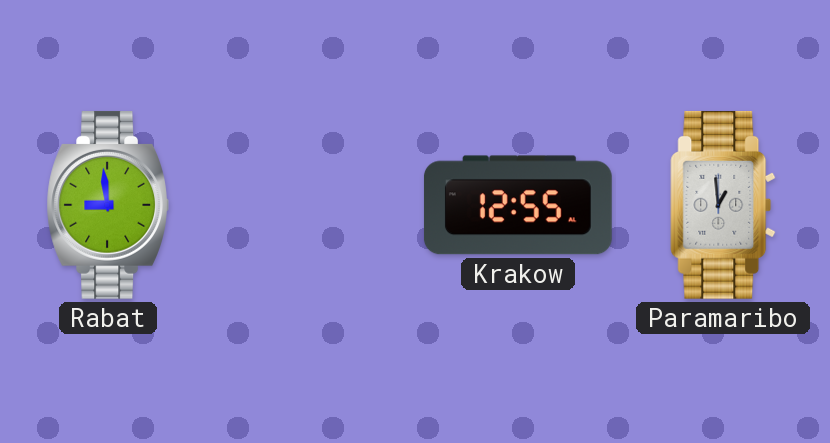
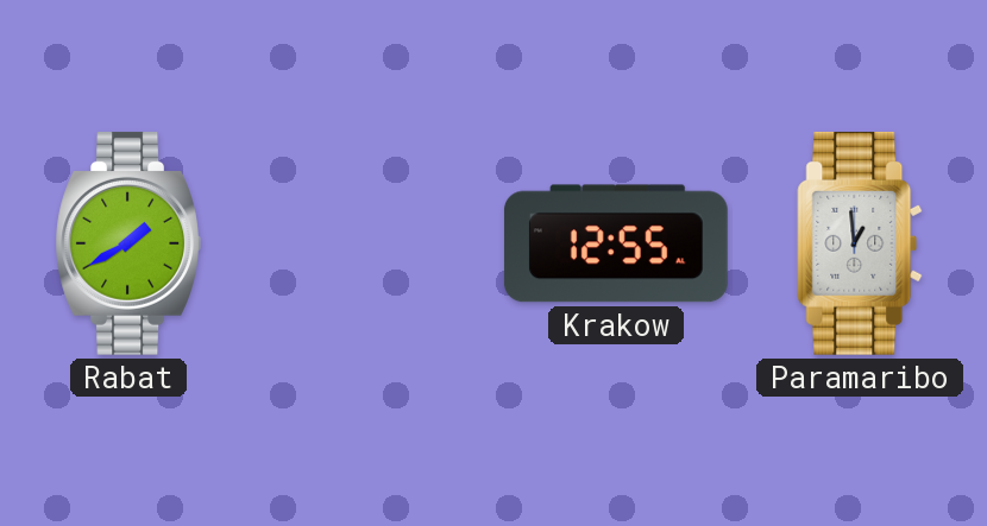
Rabat: 8:59 -> 1:40
